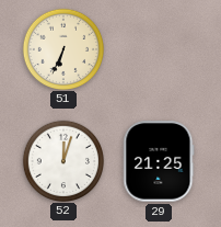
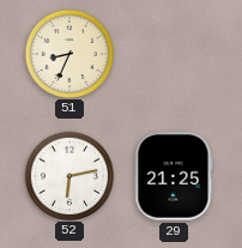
51: 6:34 -> 8:34
52: 12:03 -> 6:13
